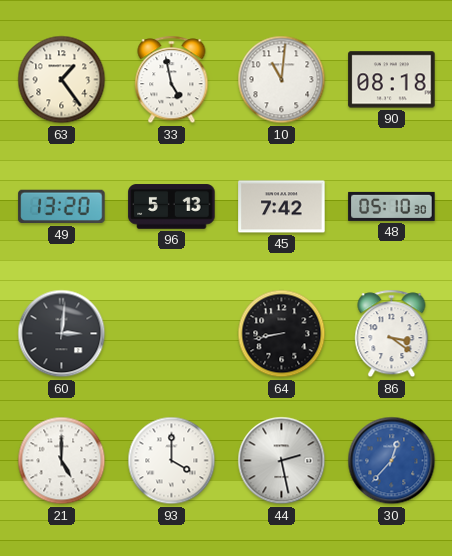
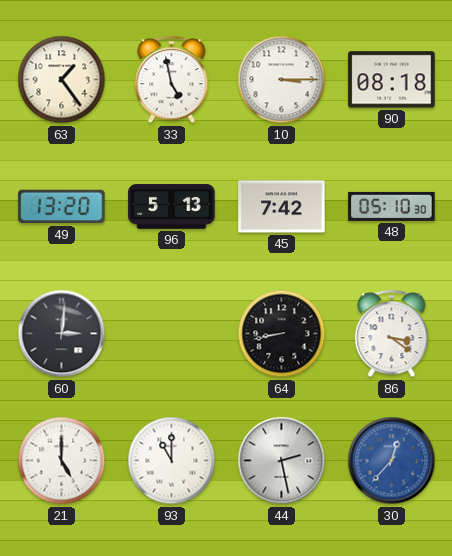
10: 11:01 -> 3:15
93: 4:00 -> 11:00
